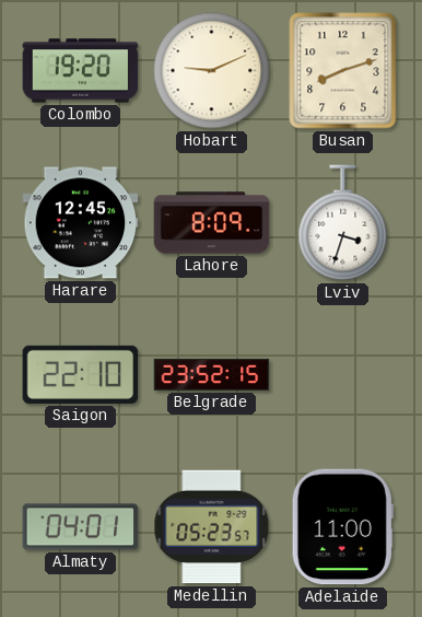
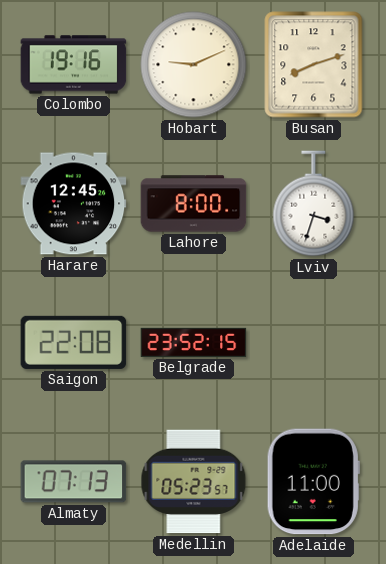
Colombo: 19:20 -> 19:16
Lahore: 8:09 -> 8:00
Saigon: 22:10 -> 22:08
Almaty: 04:01 -> 07:13
